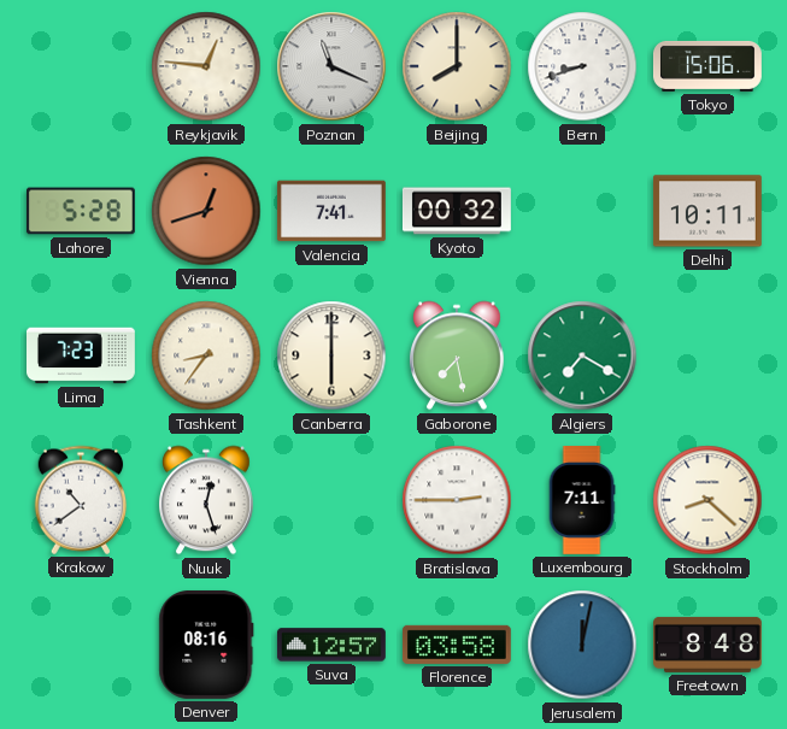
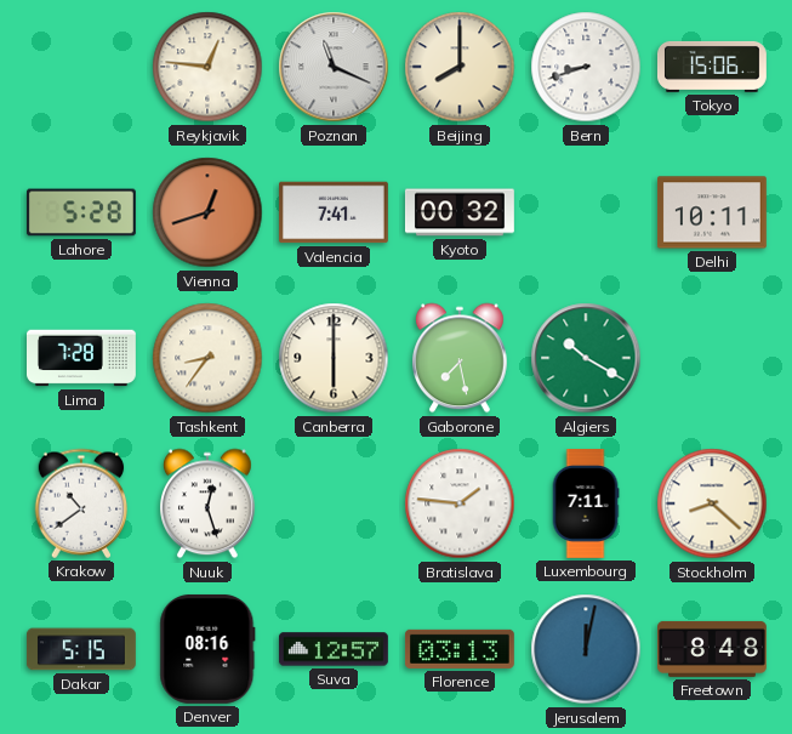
Lima: 7:23 -> 7:28
Algiers: 7:20 -> 10:20
Bratislava: 2:45 -> 1:46
Dakar: none -> 5:15
Florence: 03:58 -> 03:13
